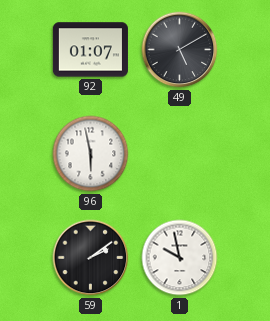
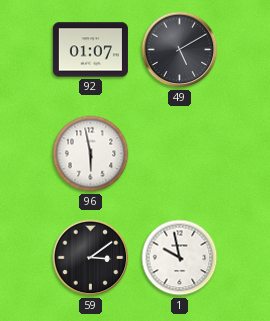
59: 2:09 -> 3:09
